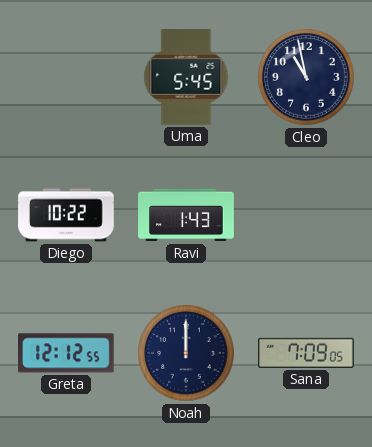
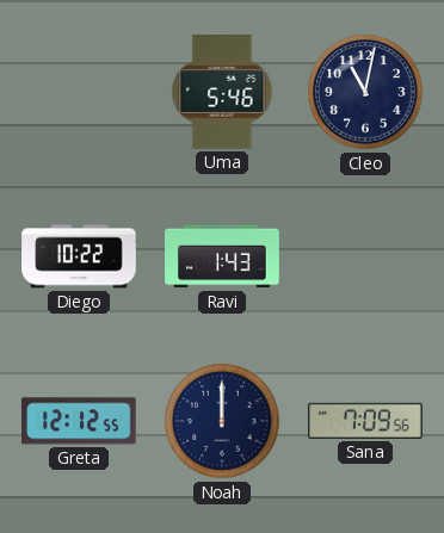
Uma: 5:45 -> 5:46
Cleo: 10:58 -> 11:02
Sana: 7:09:05 -> 7:09:56
